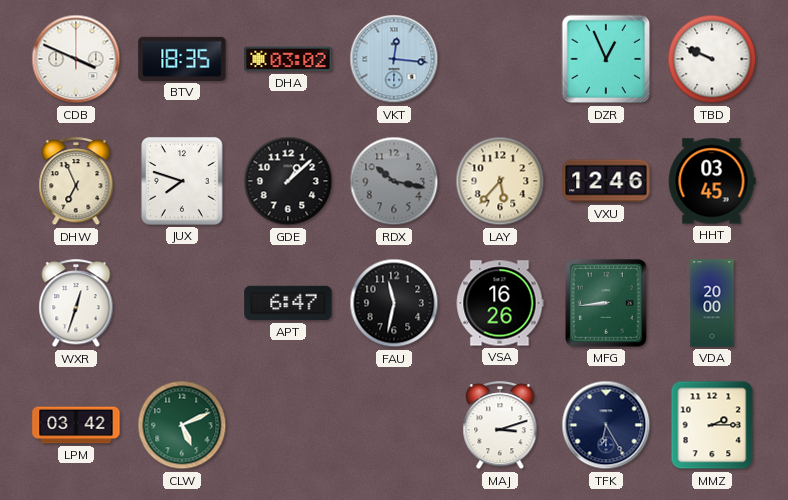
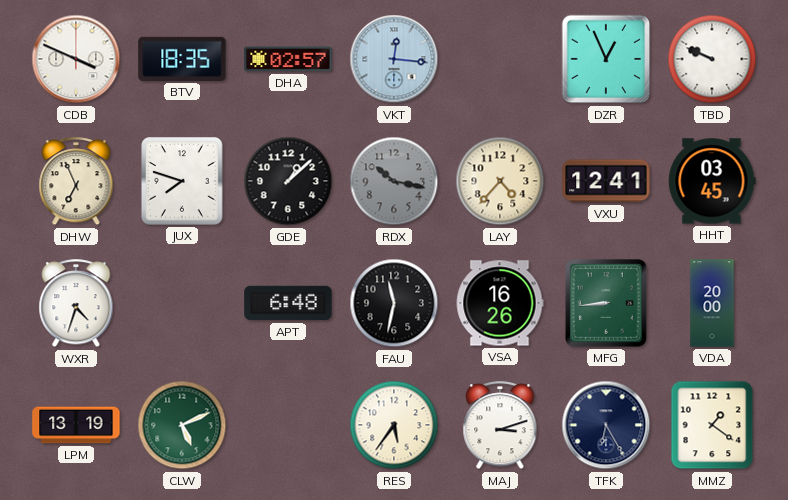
DHA: 03:02 -> 02:57
LAY: 5:37 -> 4:37
VXU: 12:46 -> 12:41
WXR: 12:33 -> 4:33
APT: 6:47 -> 6:48
LPM: 03:42 -> 13:19
RES: none -> 5:36
MMZ: 2:15 -> 1:21
